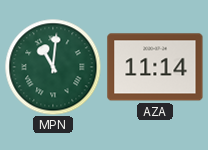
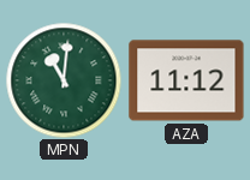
AZA: 11:14 -> 11:12
